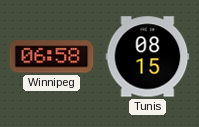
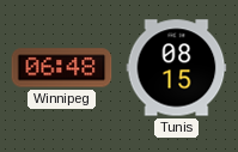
Winnipeg: 06:58 -> 06:48
